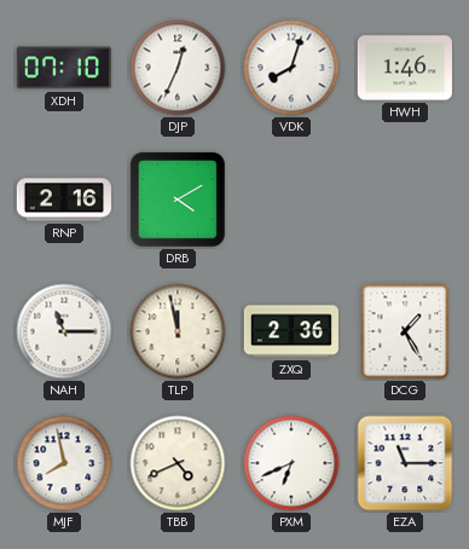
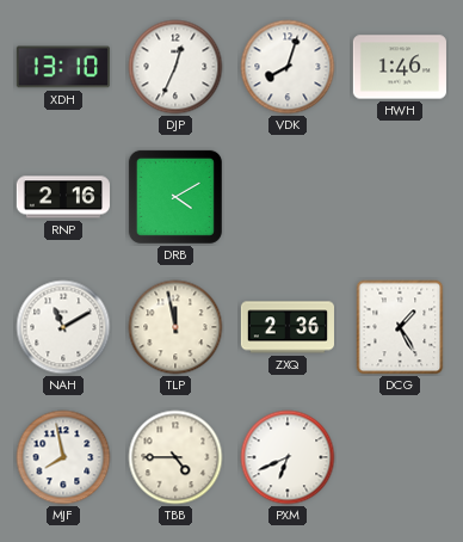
XDH: 07:10 -> 13:10
NAH: 11:15 -> 11:10
TBB: 4:41 -> 4:45
EZA: 11:15 -> none
